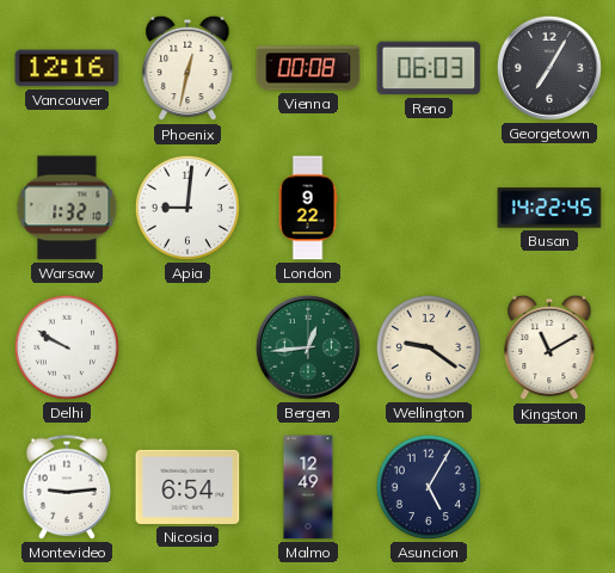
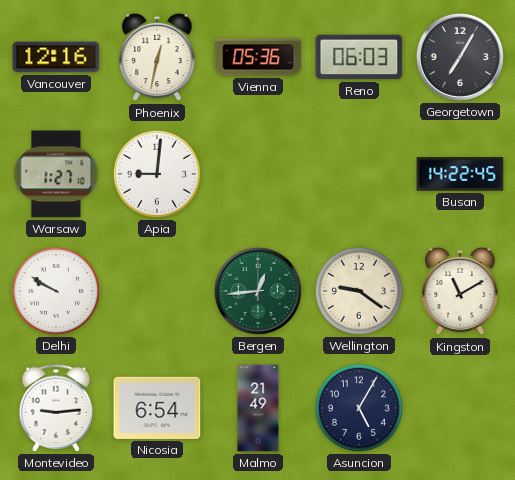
Vienna: 00:08 -> 05:36
Warsaw: 1:32 -> 1:27
London: 9:22 -> none
Malmo: 12:49 -> 21:49
